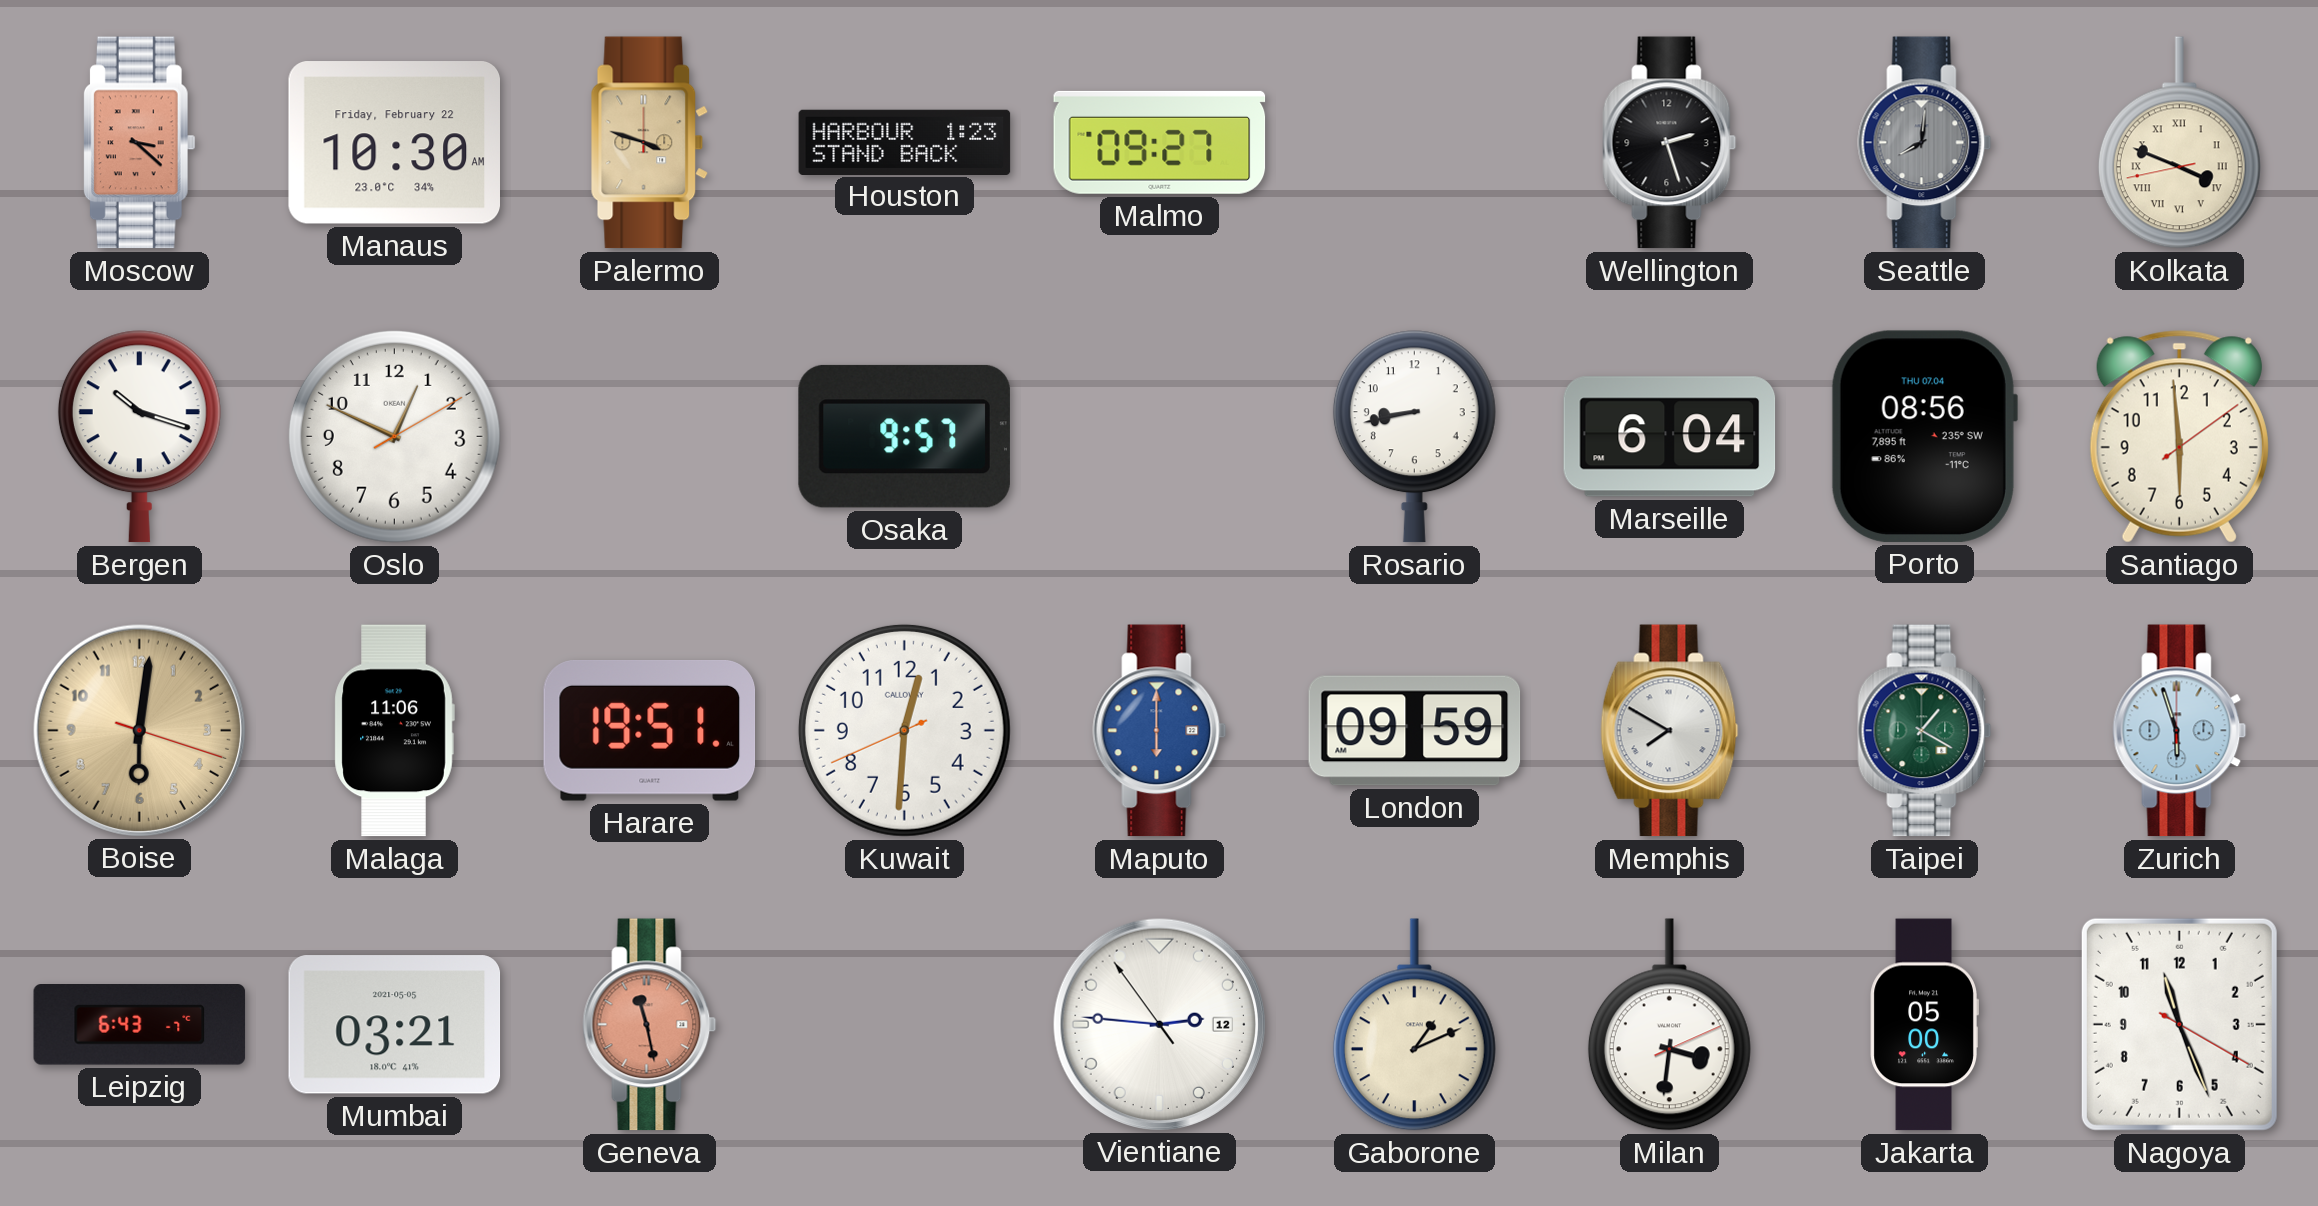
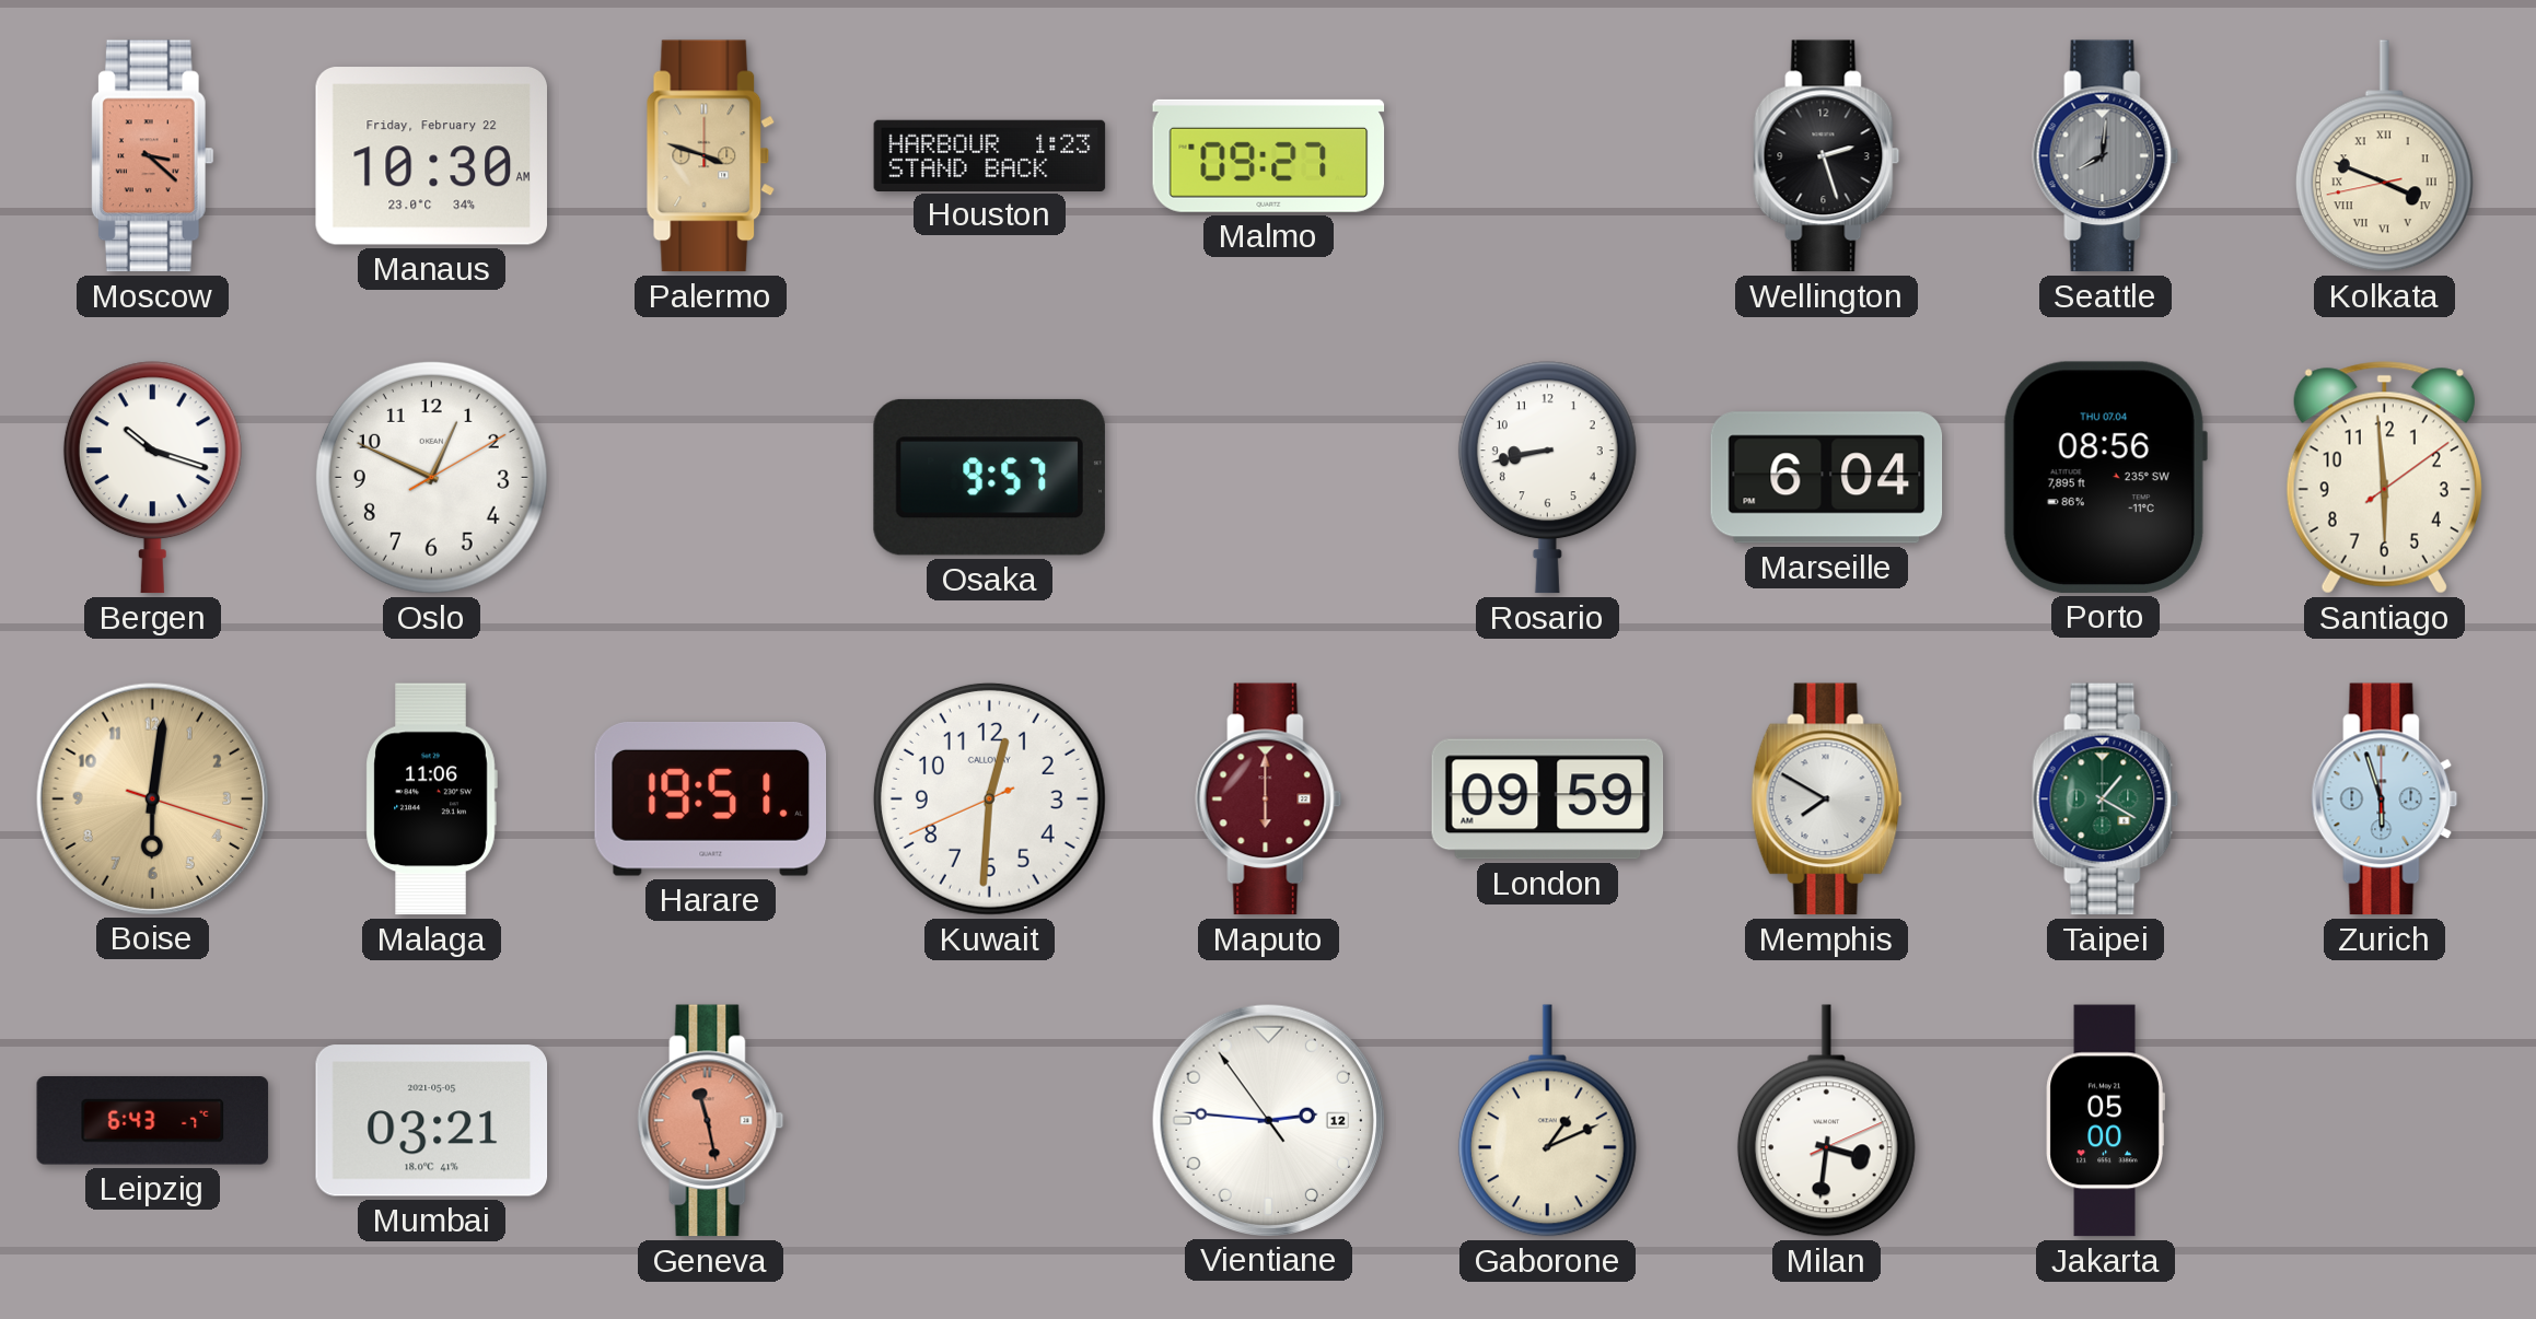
Maputo dial: blue -> burgundy
Nagoya: 11:26 -> none
